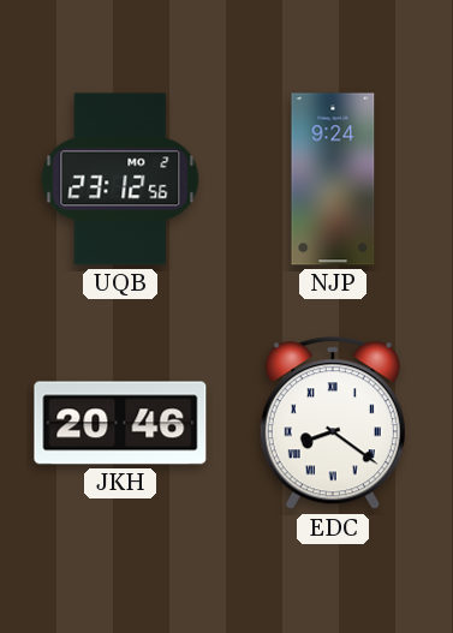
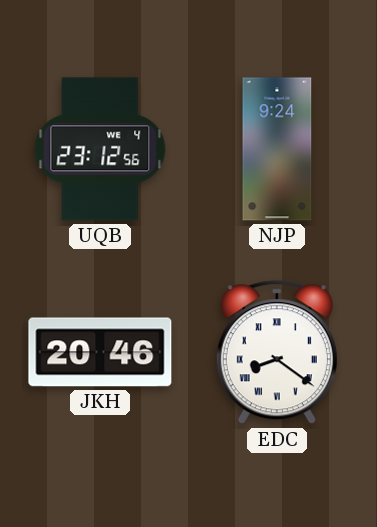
UQB date: MO 2 -> WE 4
